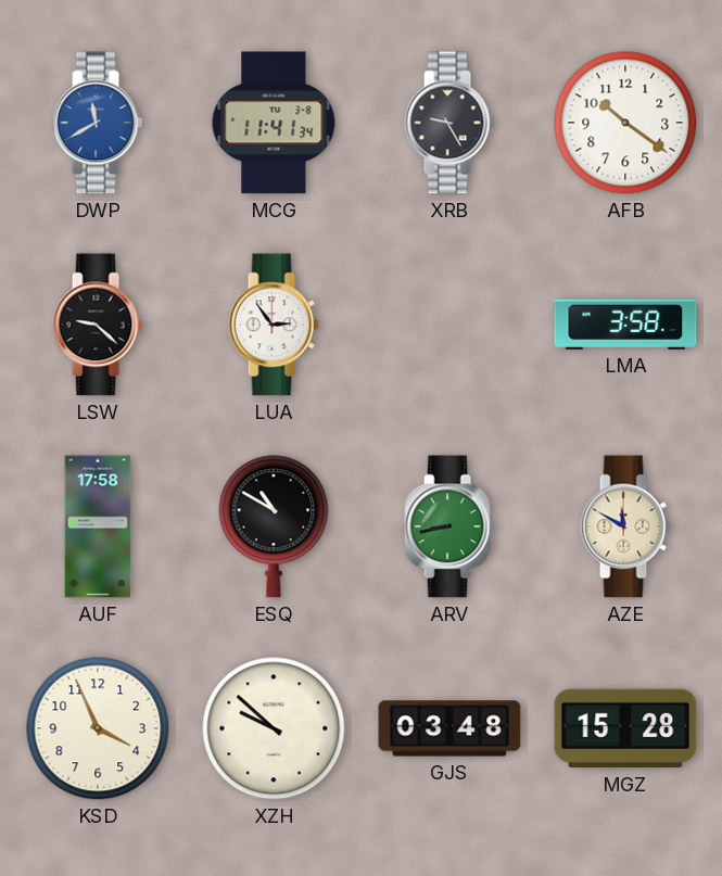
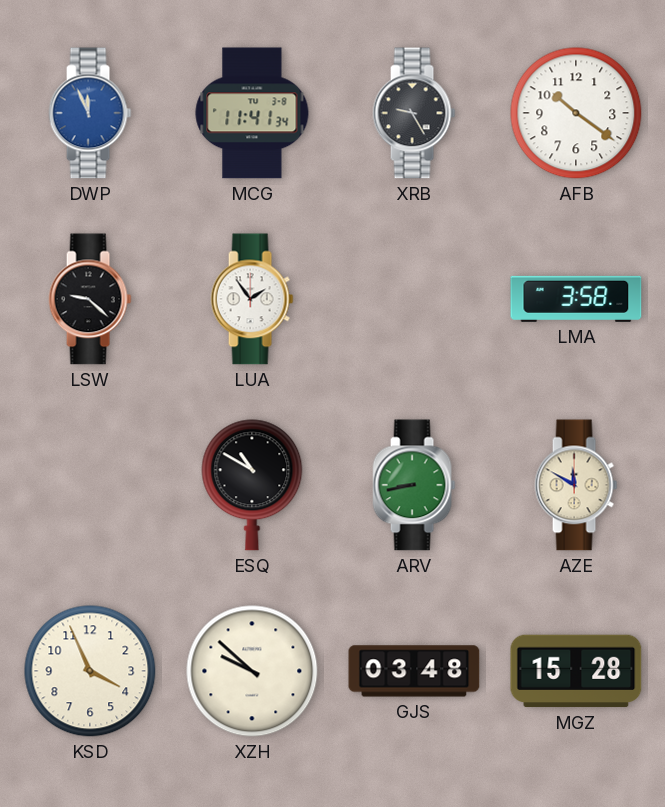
DWP: 11:40 -> 11:56
LUA: 2:54 -> 1:54
AUF: 17:58 -> none
